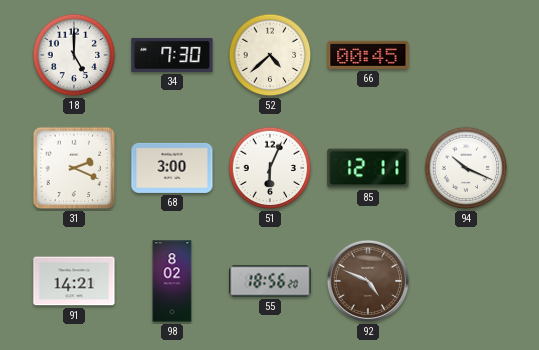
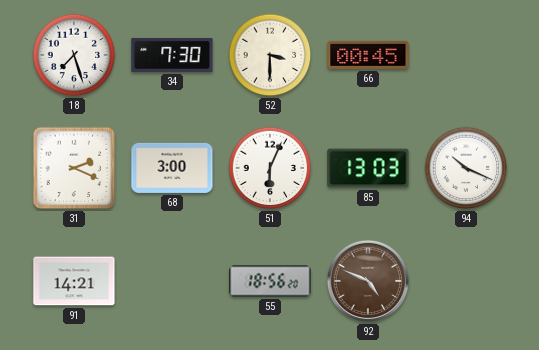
18: 5:00 -> 7:27
52: 4:38 -> 3:30
85: 12:11 -> 13:03
98: 8:02 -> none
